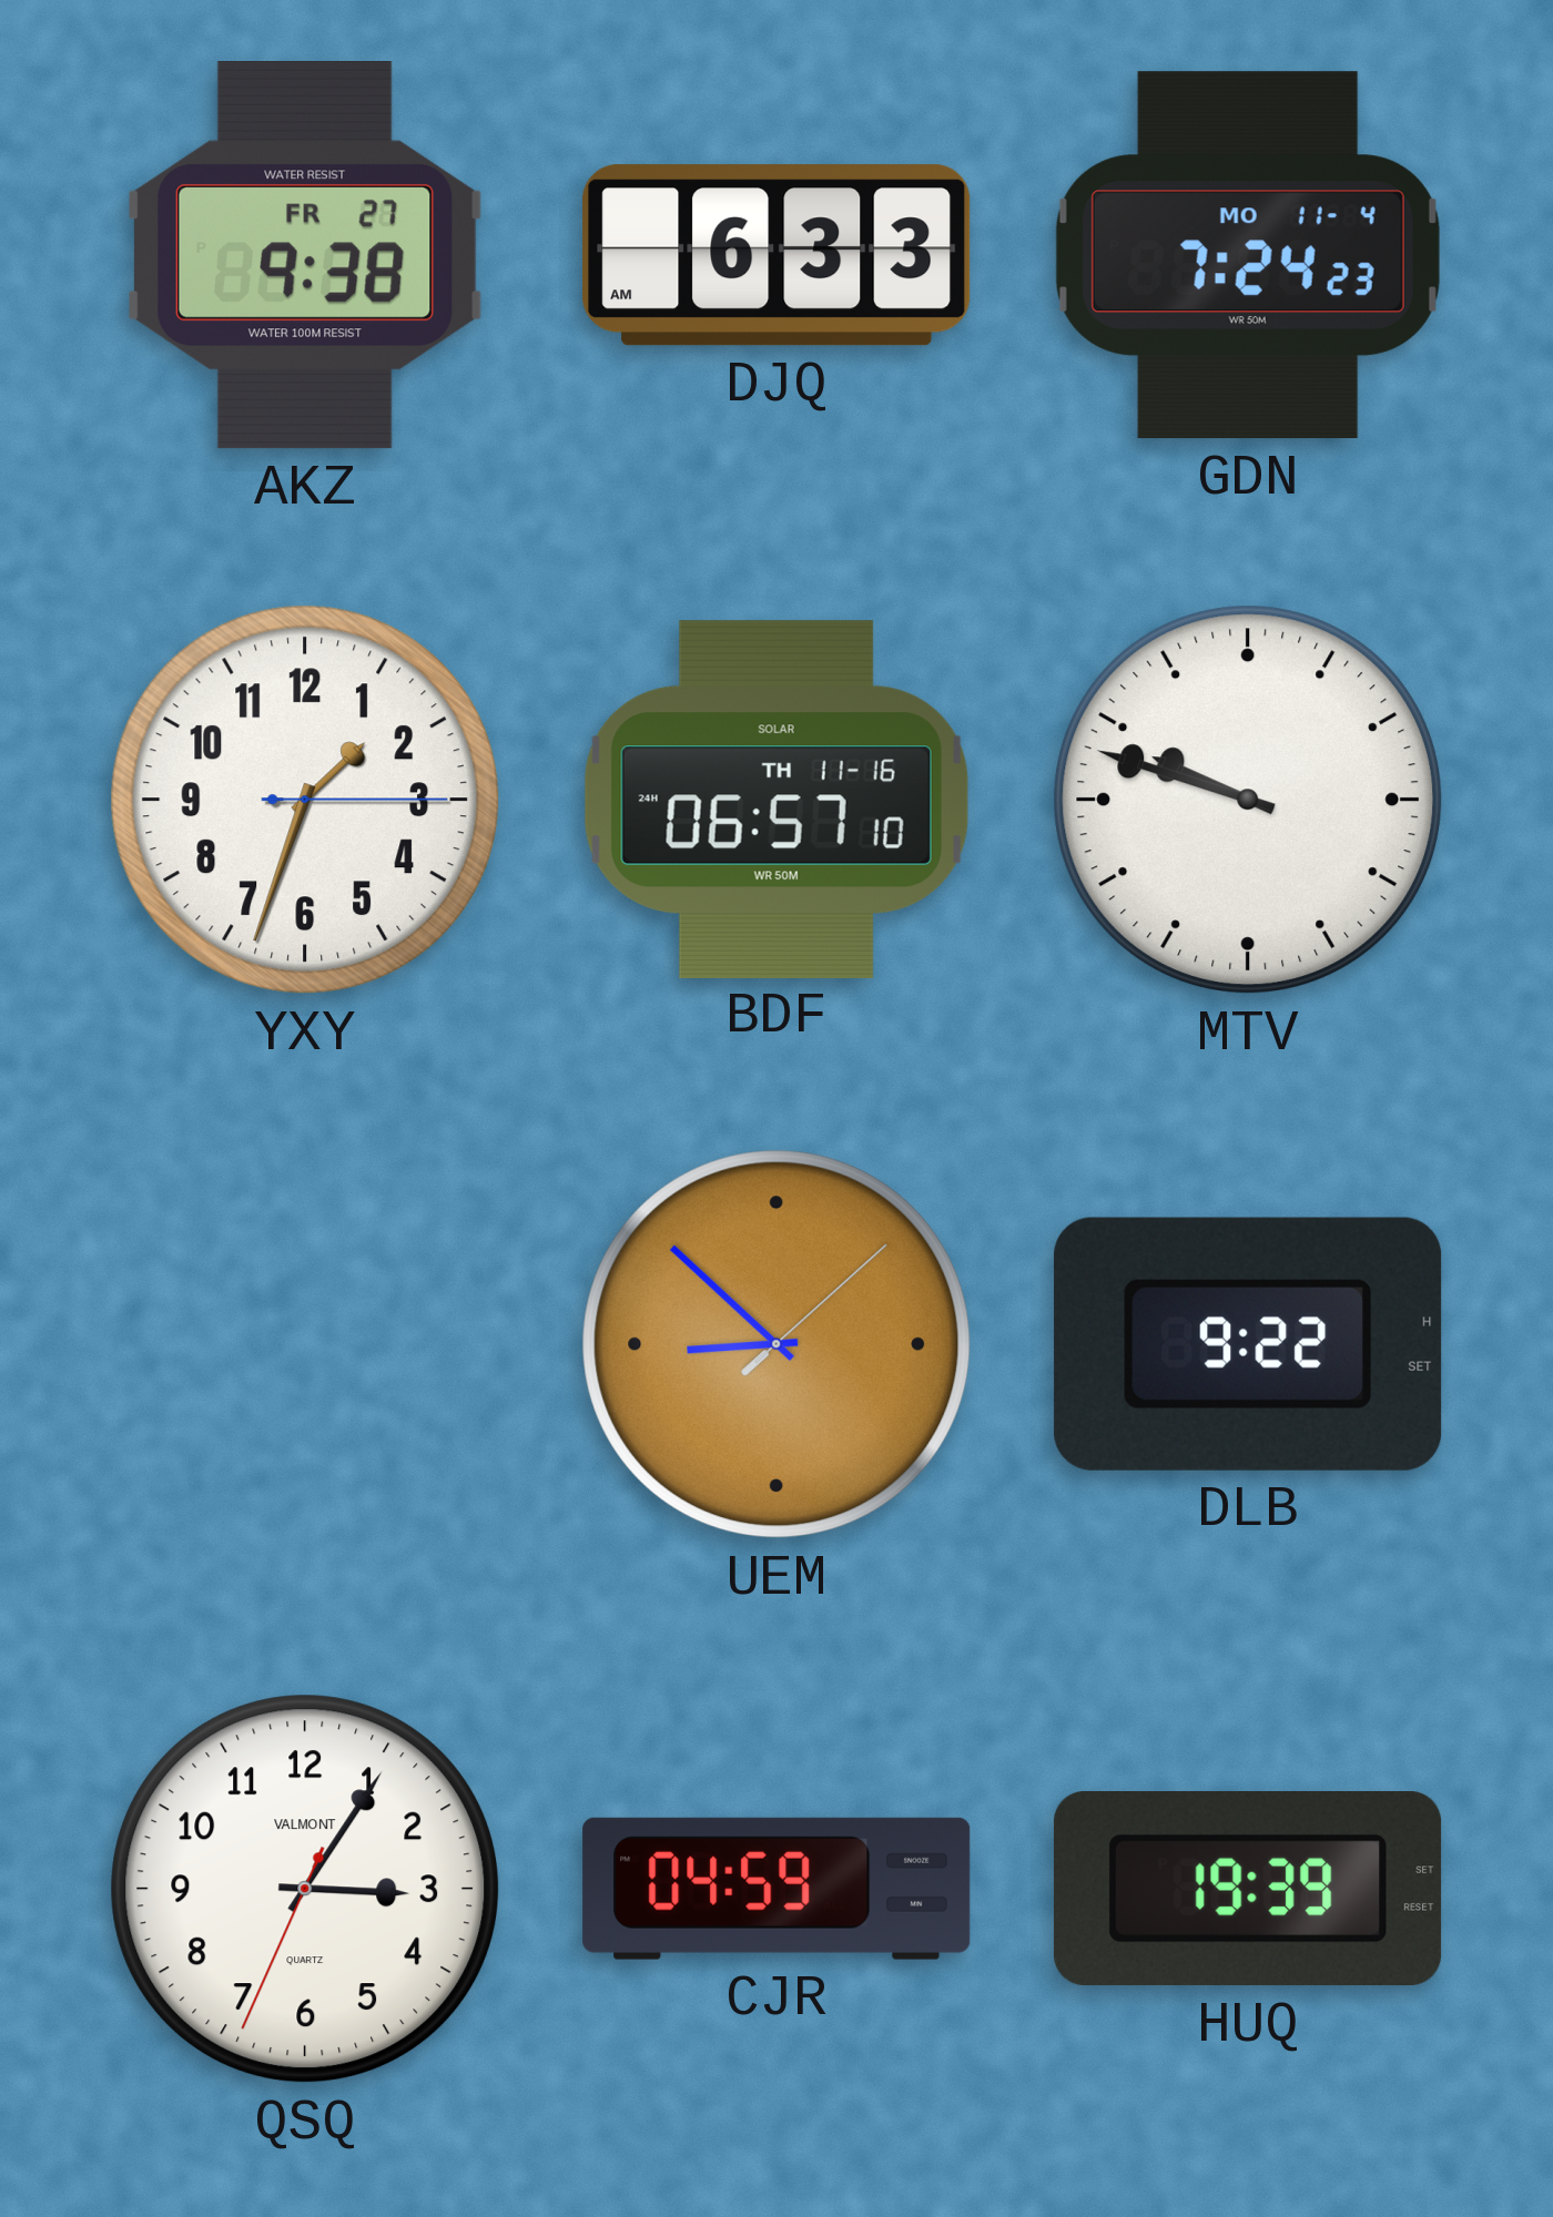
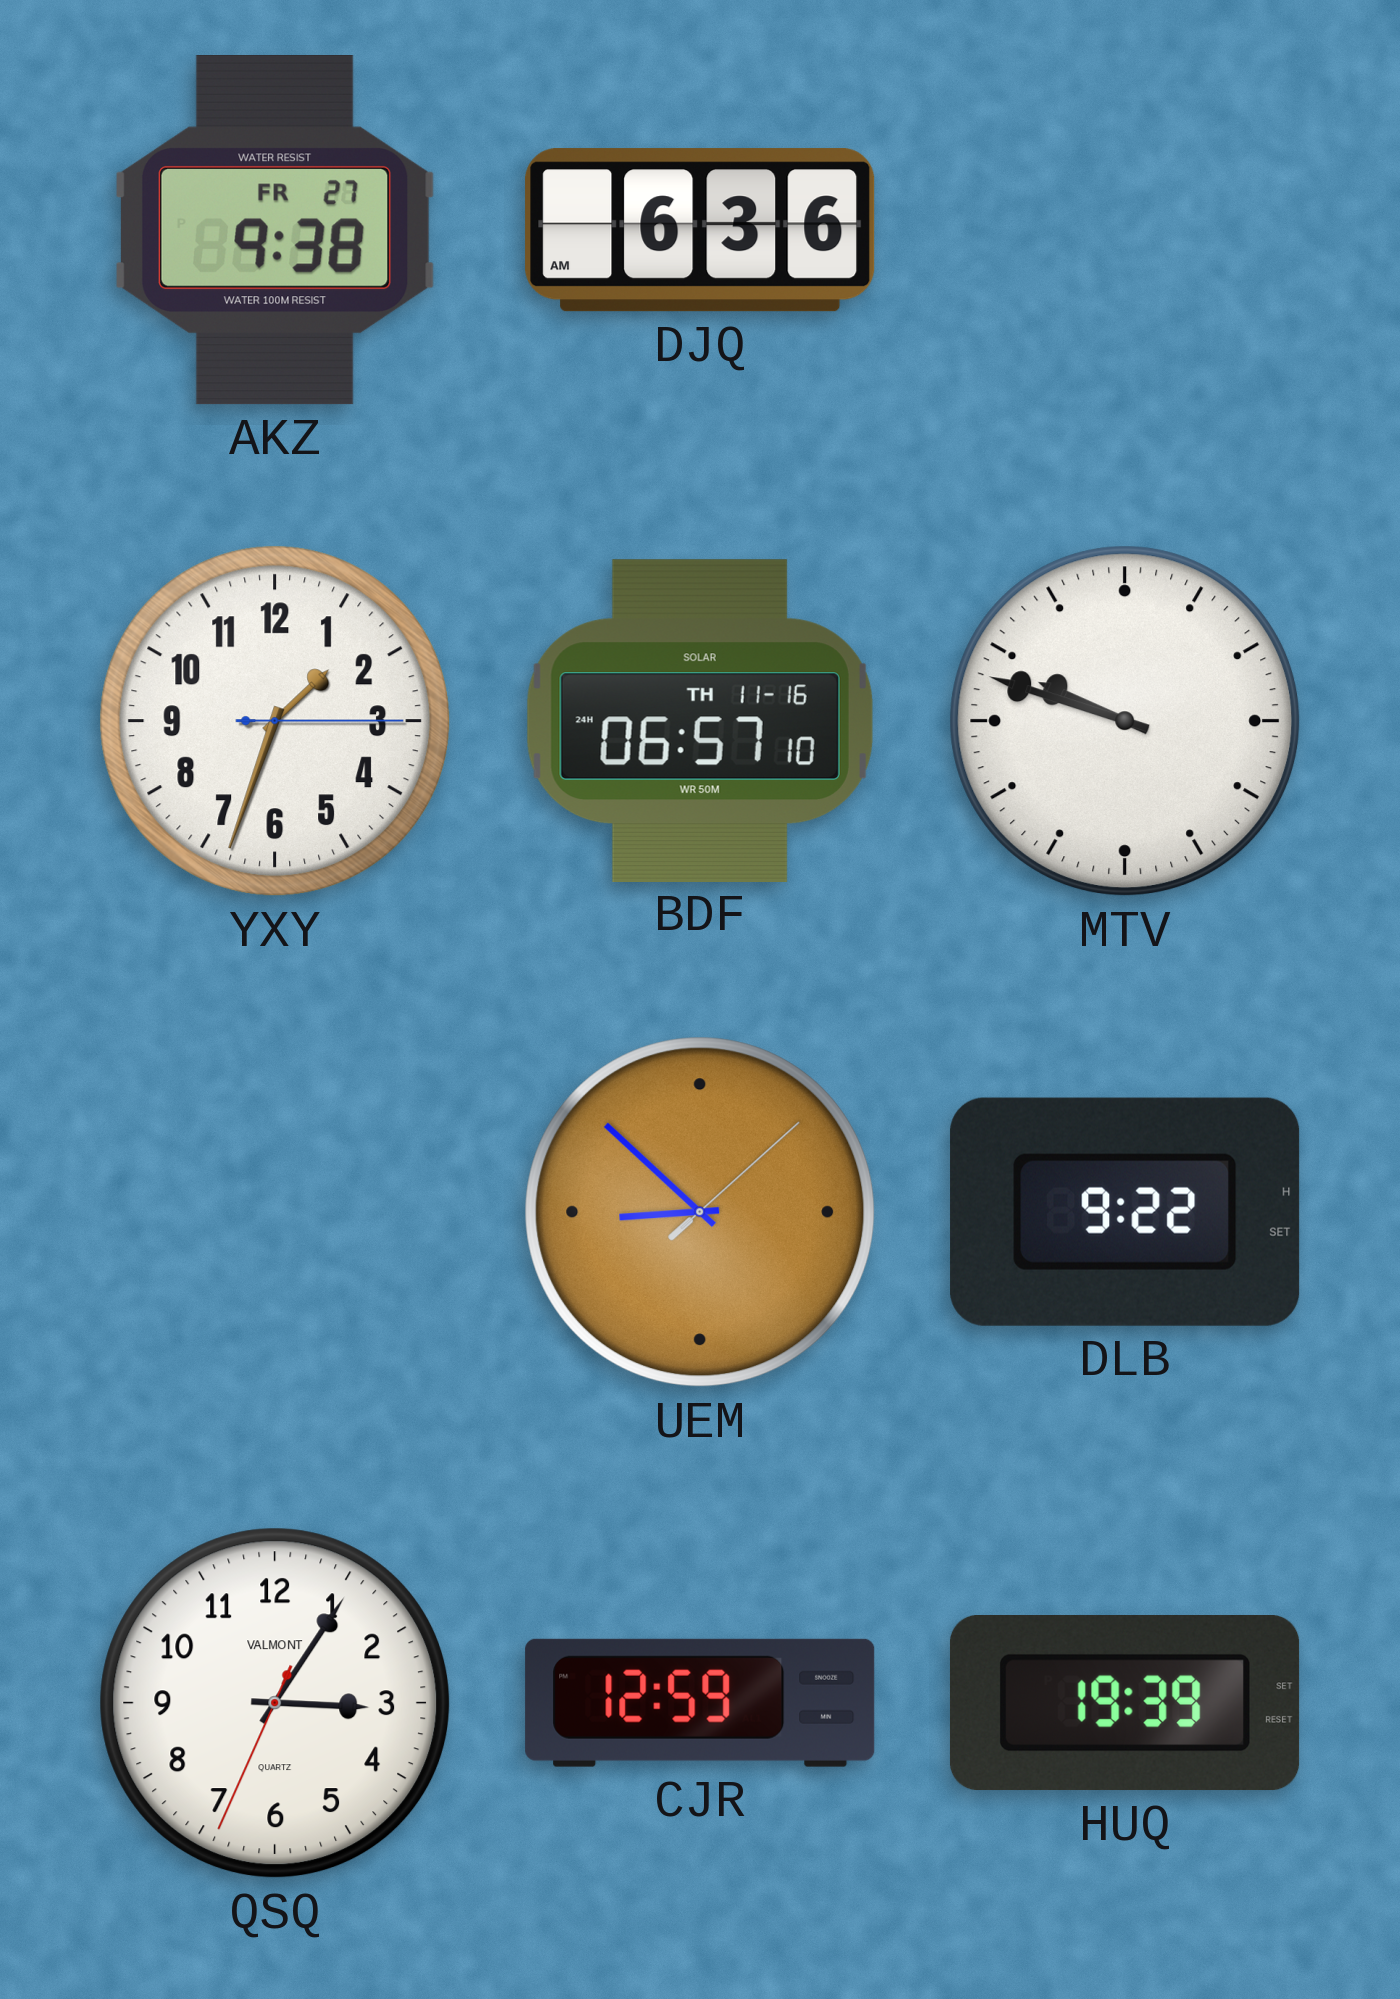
DJQ: 6:33 -> 6:36
GDN: 7:24 -> none
CJR: 04:59 -> 12:59
